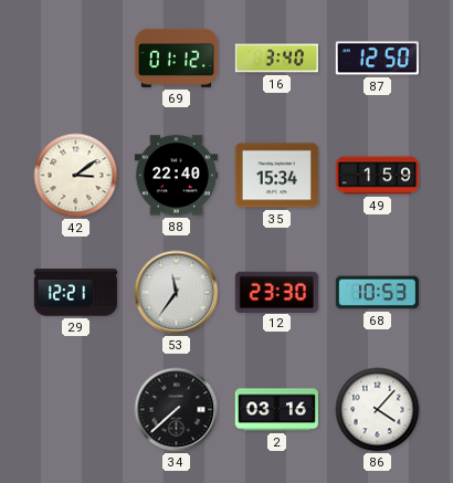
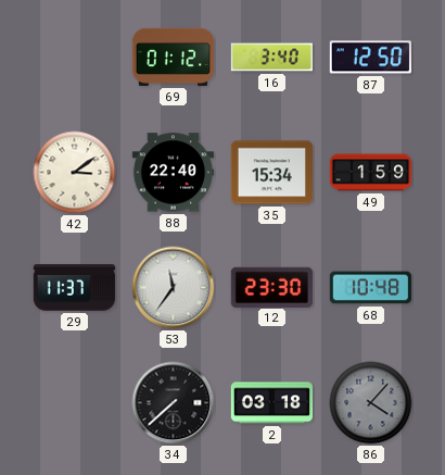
29: 12:21 -> 11:37
68: 10:53 -> 10:48
2: 03:16 -> 03:18
86 dial: white -> grey
